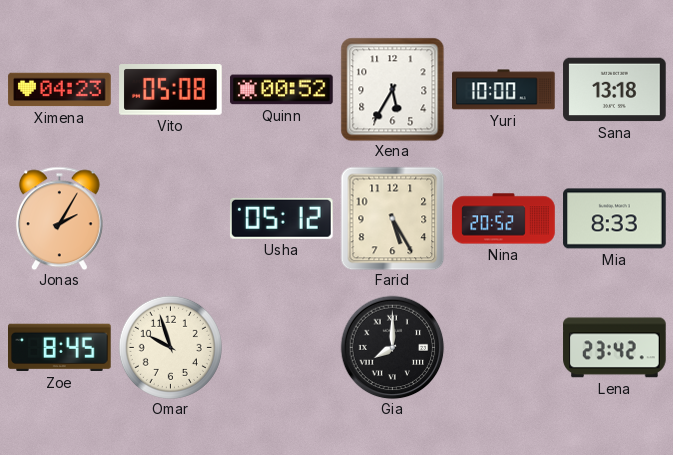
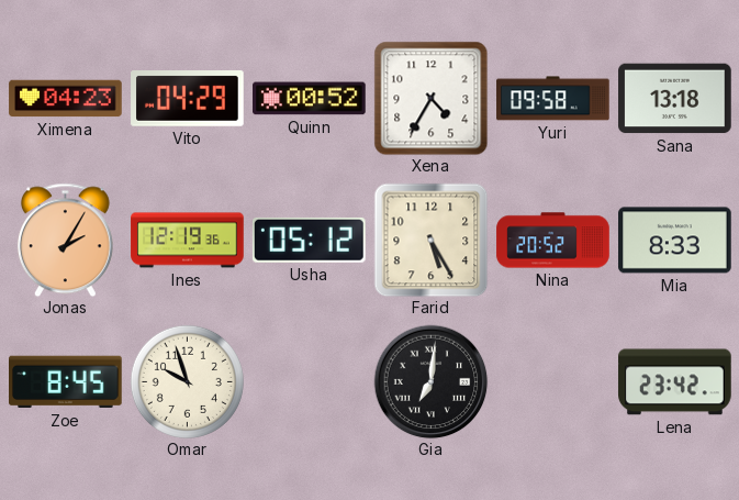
Vito: 05:08 -> 04:29
Xena: 5:35 -> 4:35
Yuri: 10:00 -> 09:58
Ines: none -> 12:19
Gia: 8:00 -> 7:01
